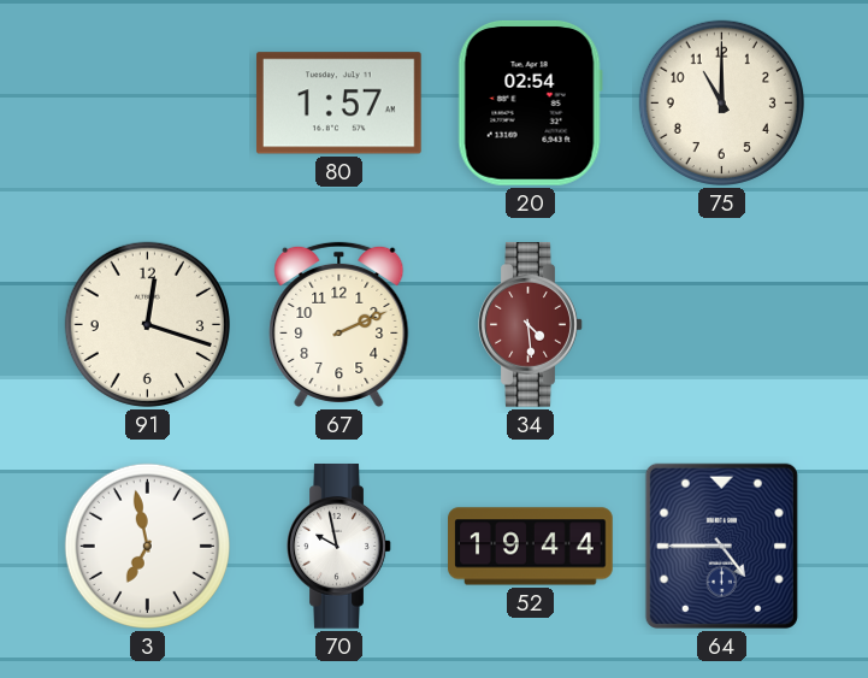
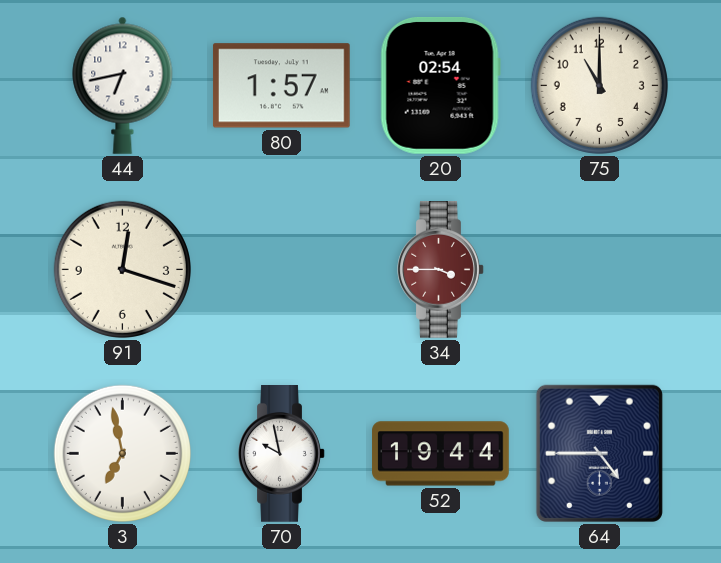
44: none -> 6:43
67: 2:11 -> none
34: 4:29 -> 3:45
